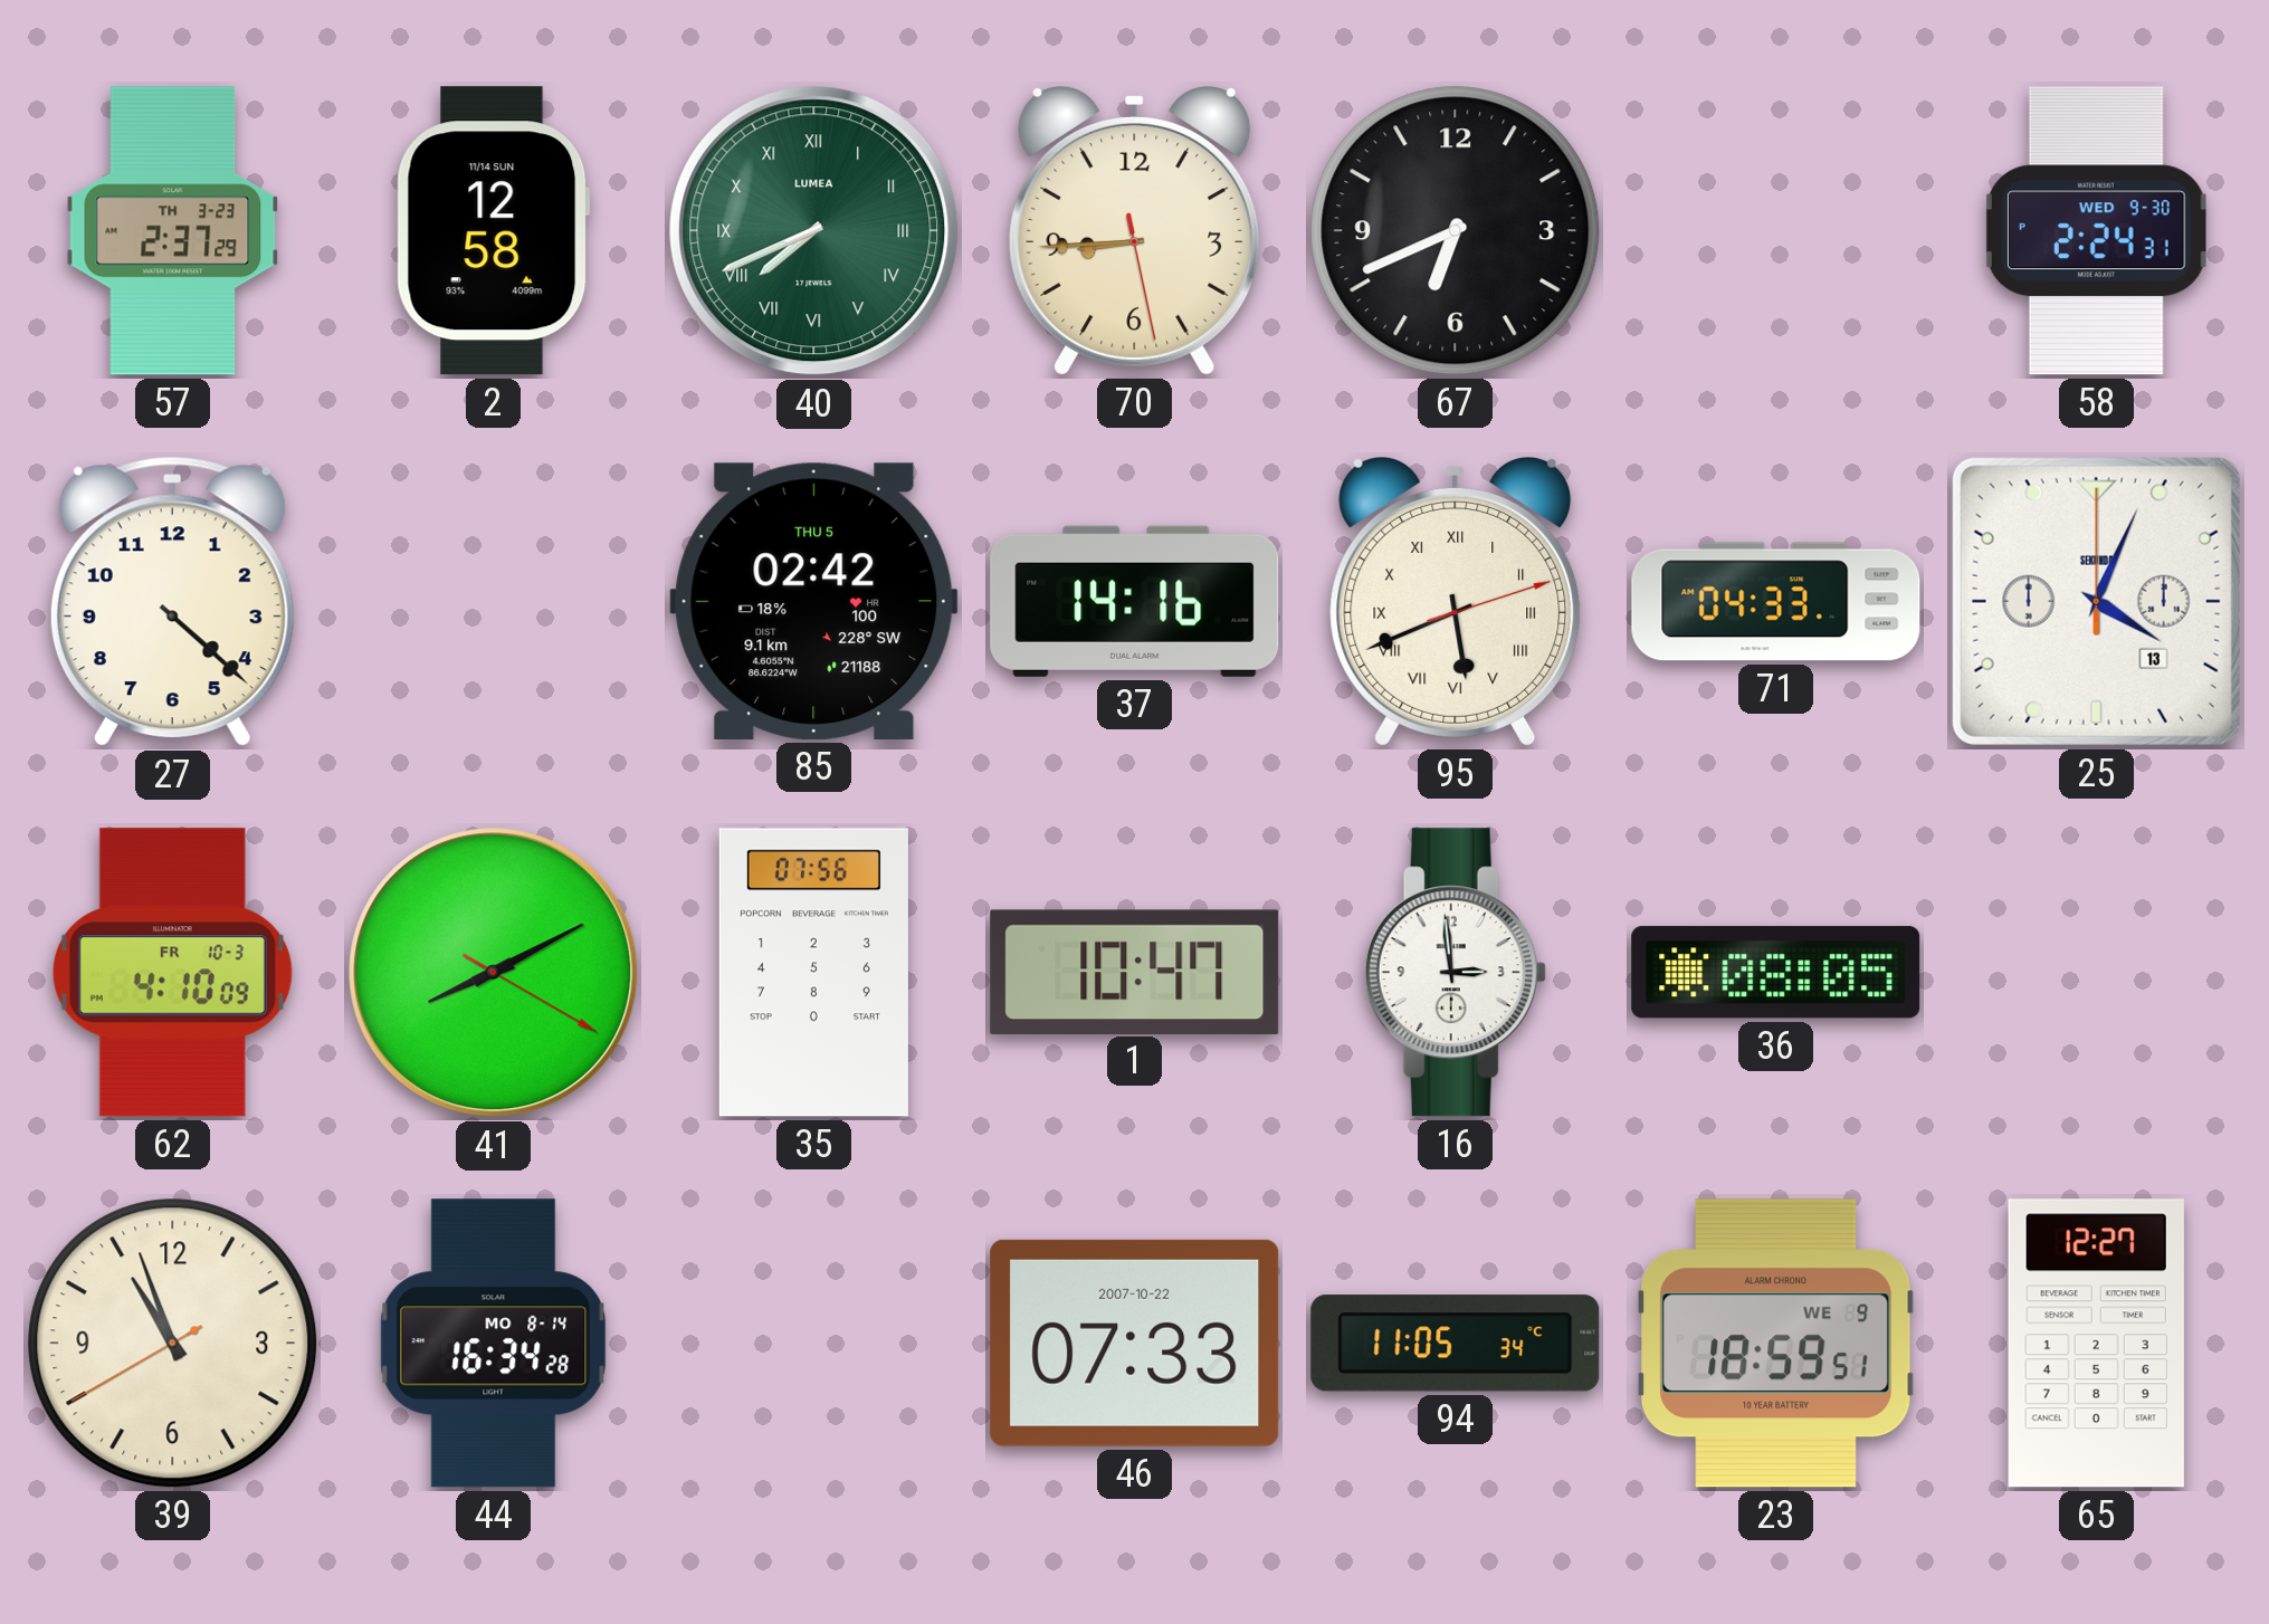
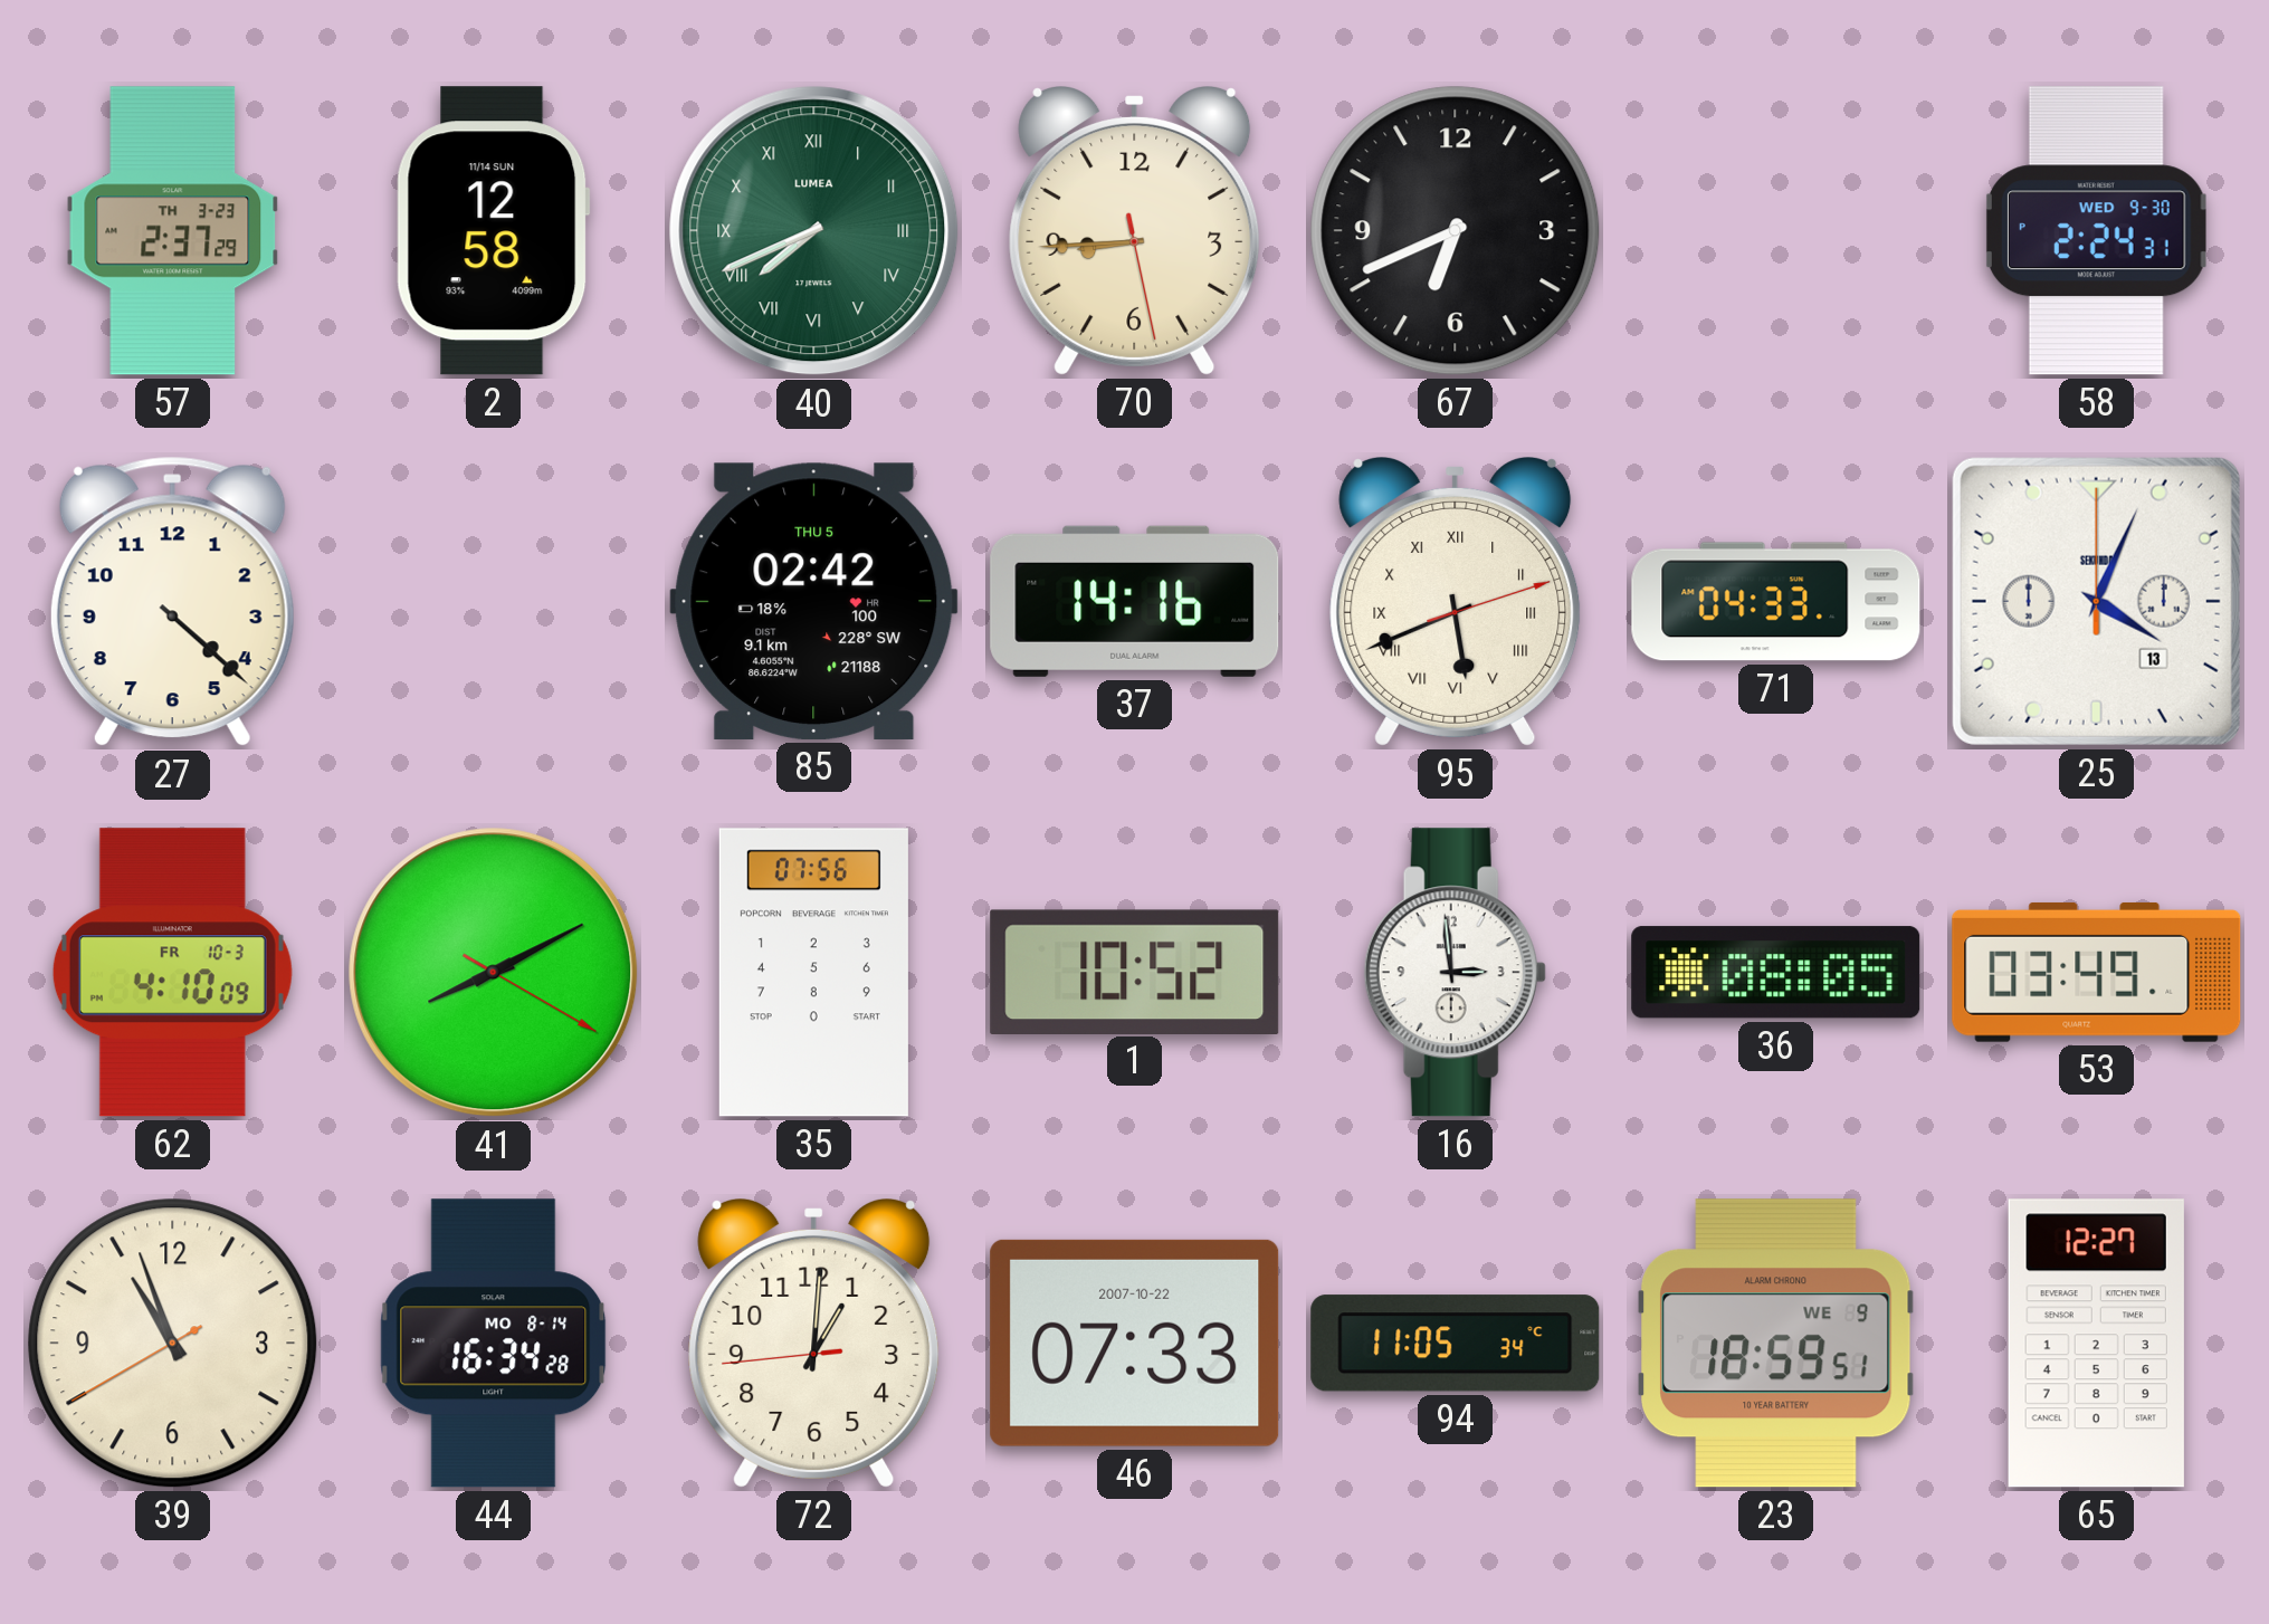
1: 10:47 -> 10:52
53: none -> 03:49
72: none -> 1:00
